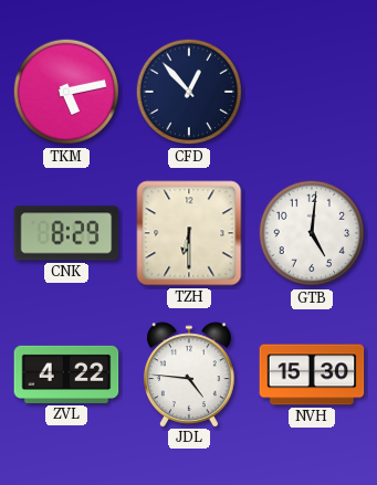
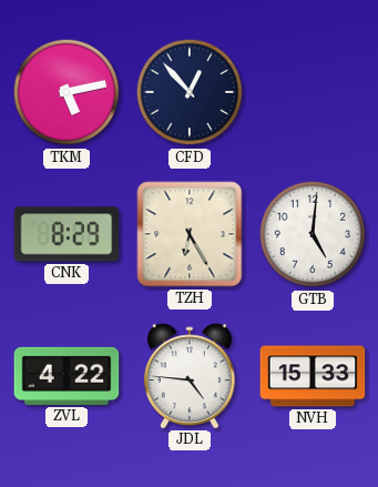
TZH: 6:30 -> 6:25
NVH: 15:30 -> 15:33
